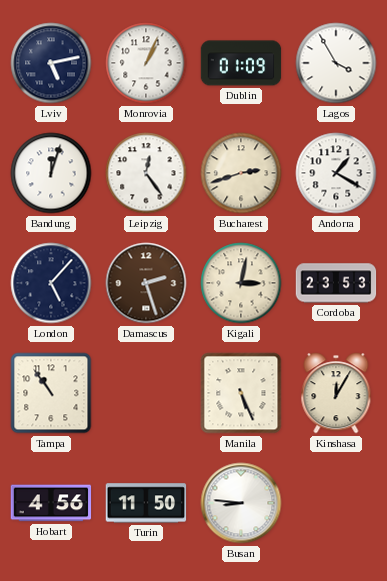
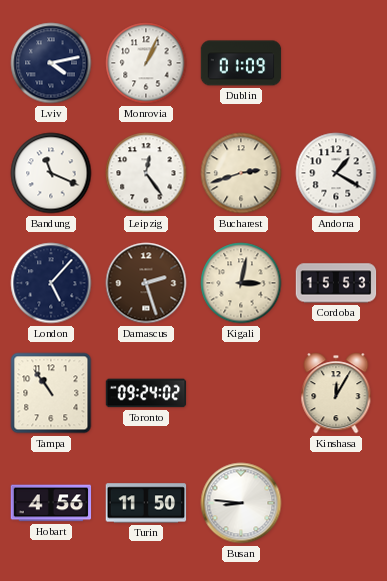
Lviv: 5:13 -> 4:13
Lagos: 3:55 -> none
Bandung: 12:03 -> 11:19
Cordoba: 23:53 -> 15:53
Toronto: none -> 09:24
Manila: 5:26 -> none
